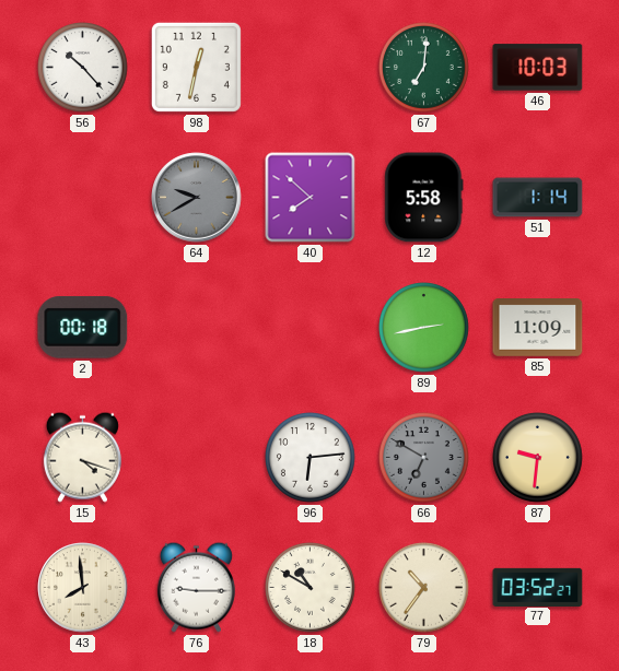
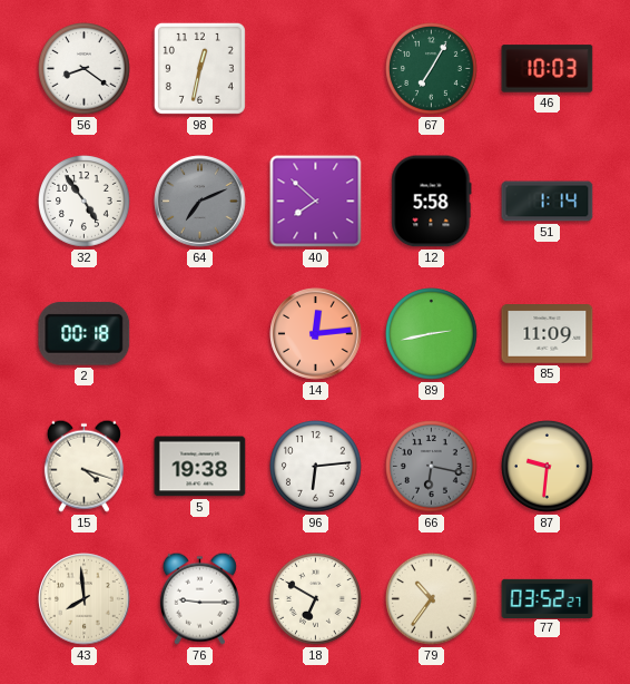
56: 10:23 -> 8:21
67: 7:01 -> 7:05
32: none -> 4:54
64: 9:40 -> 7:11
14: none -> 12:14
5: none -> 19:38
66: 6:50 -> 6:17
18: 10:50 -> 6:50
